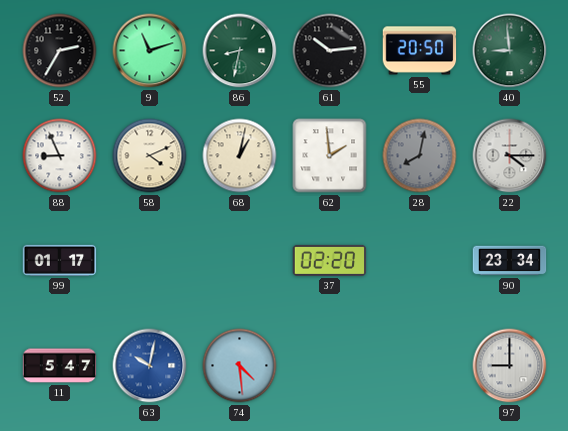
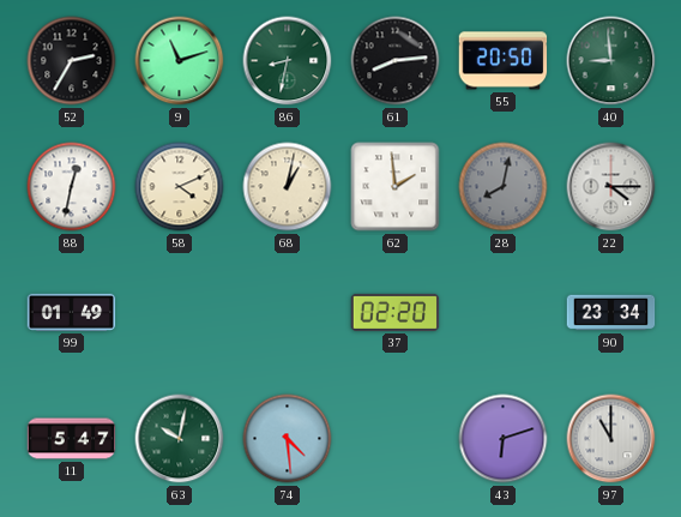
61: 10:14 -> 8:14
88: 8:56 -> 12:32
99: 01:17 -> 01:49
63 dial: blue -> green
43: none -> 6:12
97: 9:00 -> 11:00
